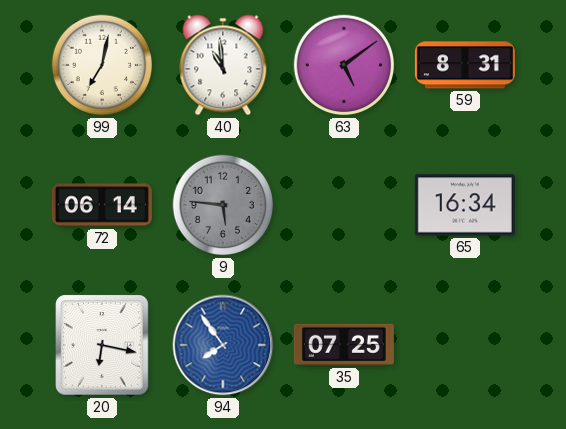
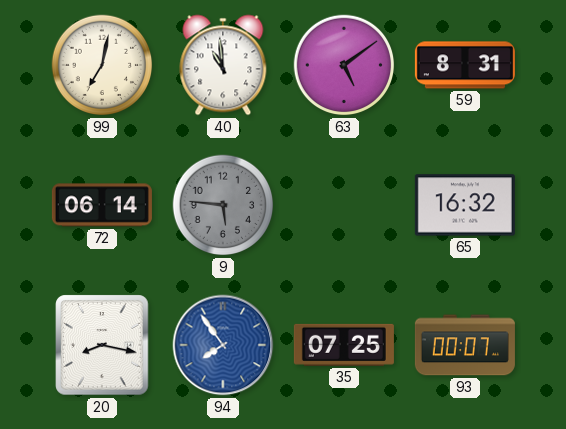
65: 16:34 -> 16:32
20: 6:17 -> 8:17
93: none -> 00:07
